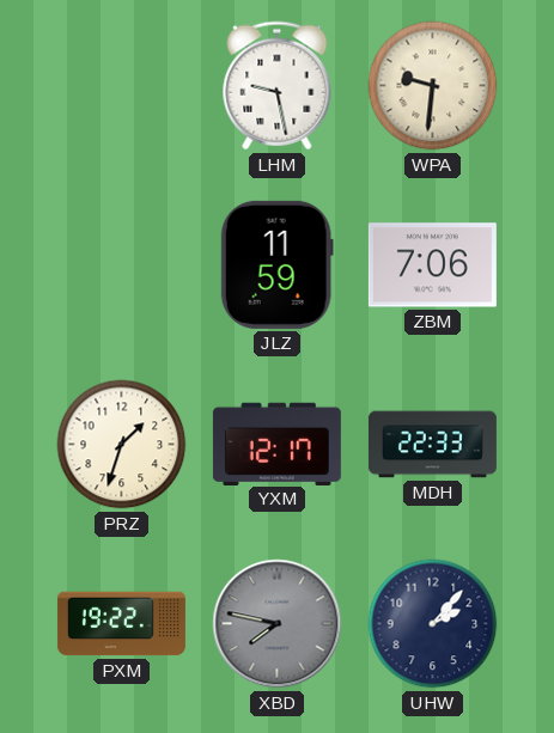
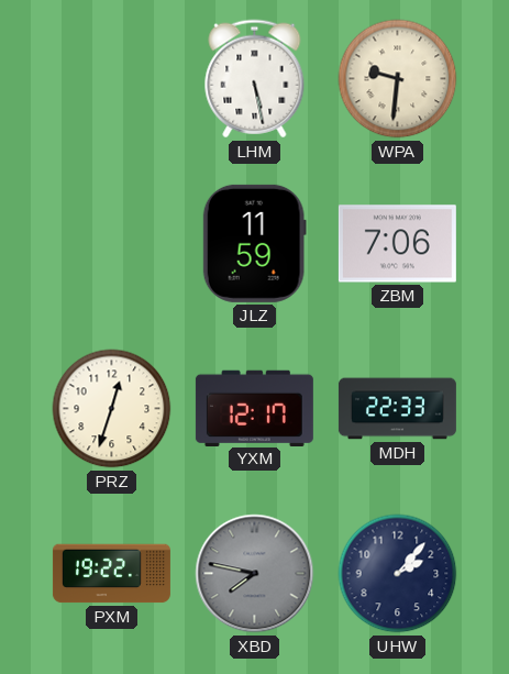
LHM: 9:28 -> 5:28
PRZ: 1:33 -> 12:33
